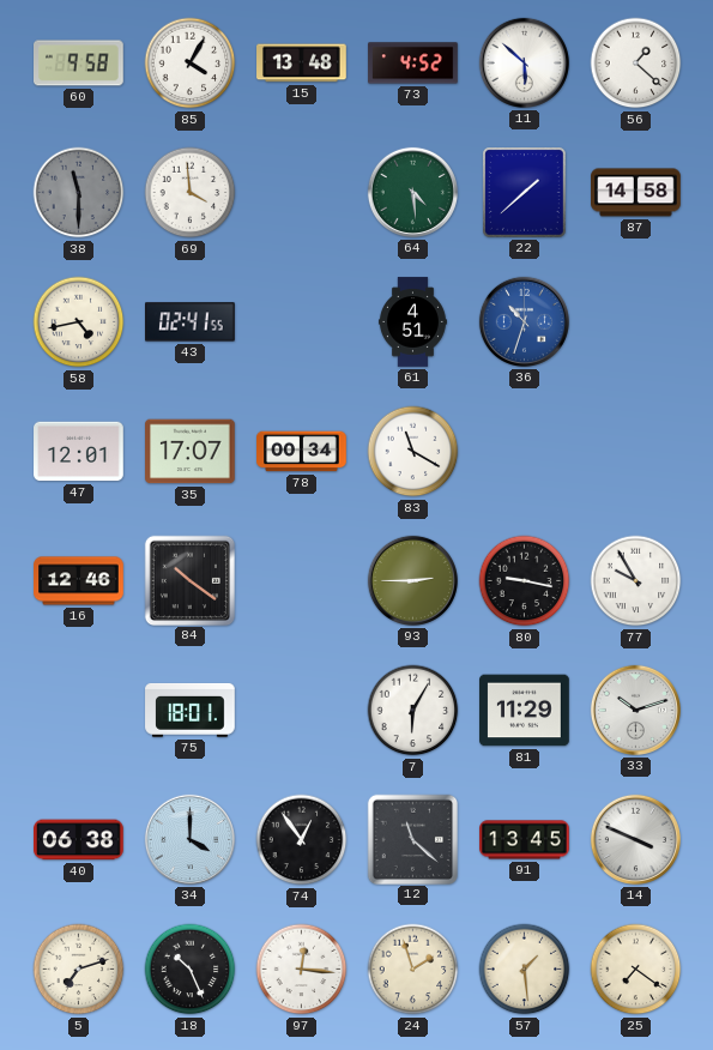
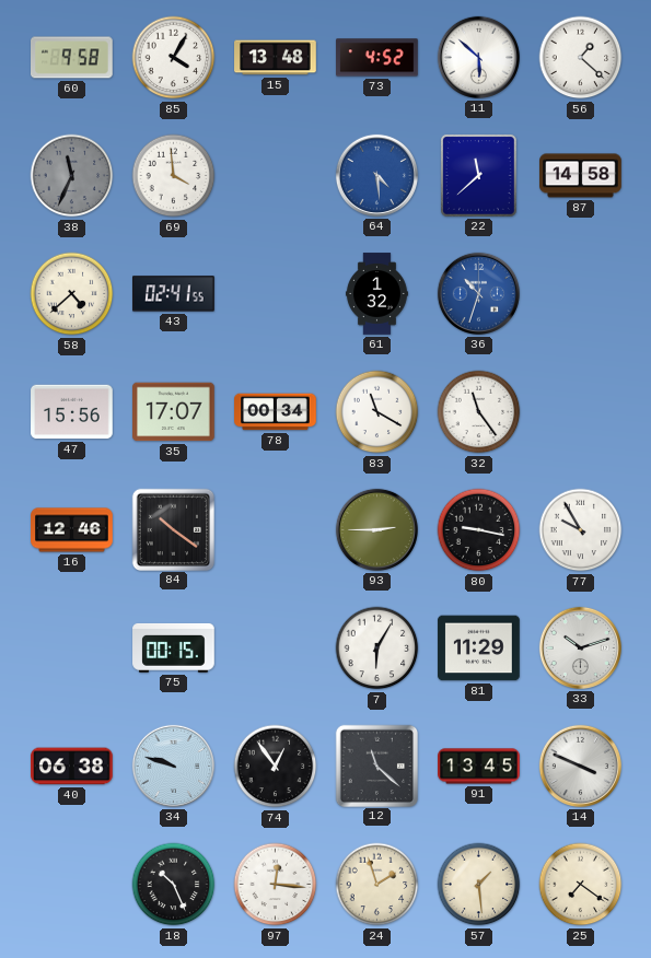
38: 11:30 -> 11:34
64 dial: green -> blue
22: 1:38 -> 11:38
58: 4:43 -> 4:38
61: 4:51 -> 1:32
47: 12:01 -> 15:56
32: none -> 11:24
75: 18:01 -> 00:15
34: 4:00 -> 9:48
5: 7:12 -> none
